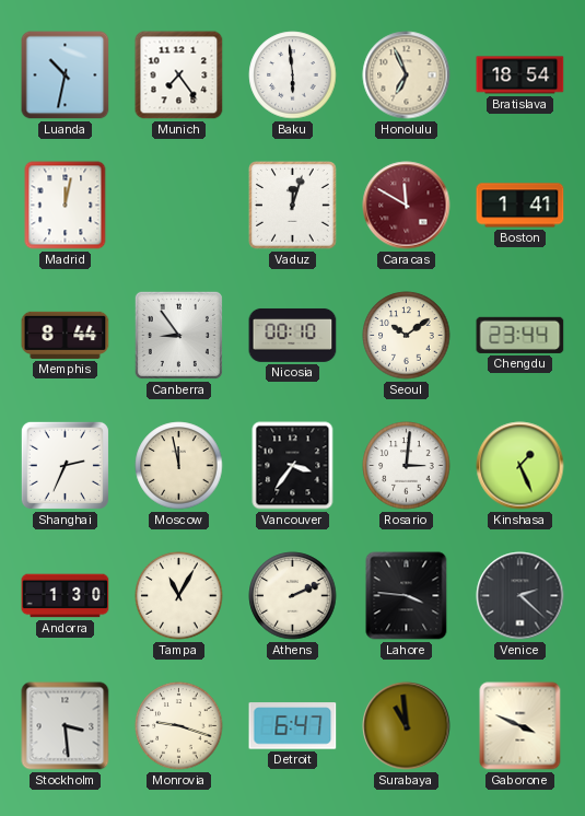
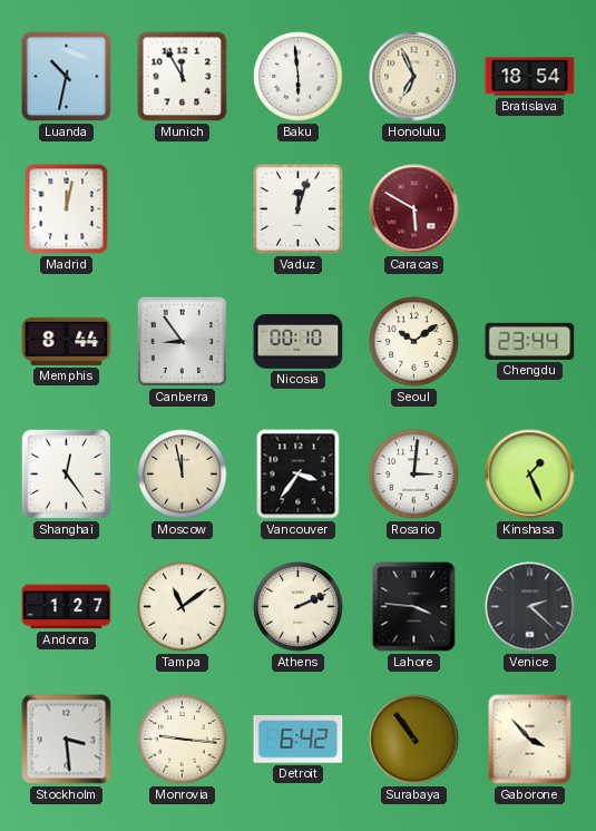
Munich: 7:24 -> 11:55
Caracas: 11:50 -> 5:50
Boston: 1:41 -> none
Shanghai: 2:34 -> 12:24
Andorra: 1:30 -> 1:27
Tampa: 11:05 -> 11:09
Monrovia: 9:18 -> 9:16
Detroit: 6:47 -> 6:42
Surabaya: 10:59 -> 10:54
Gaborone: 3:49 -> 3:53
